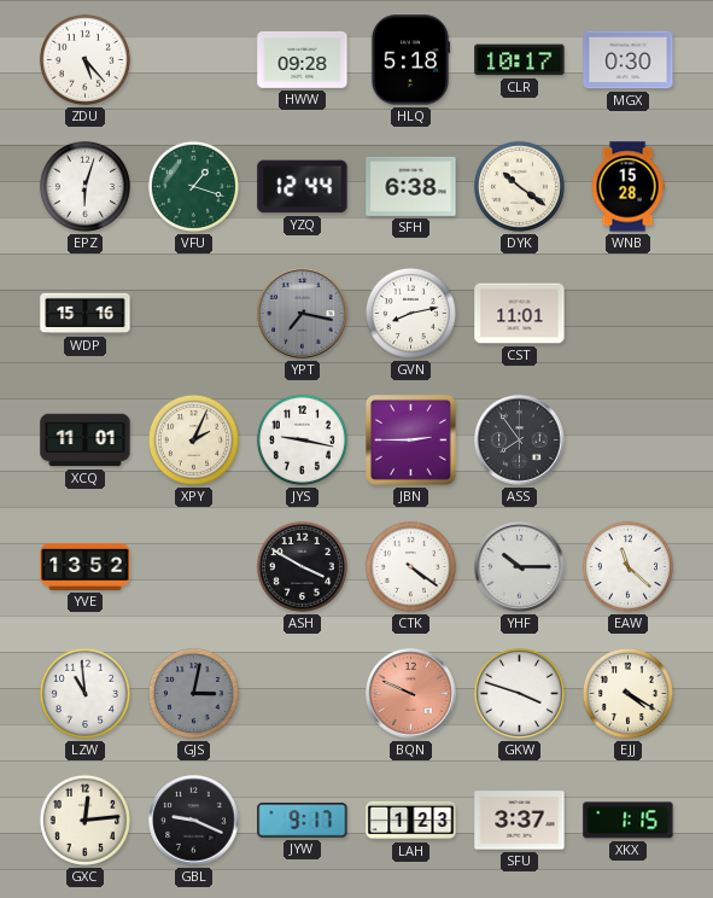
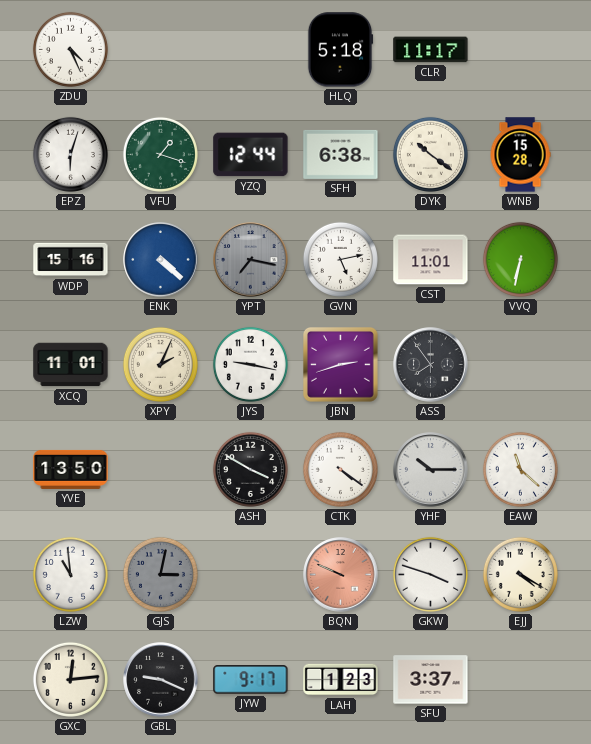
ZDU: 5:23 -> 4:26
HWW: 09:28 -> none
CLR: 10:17 -> 11:17
MGX: 0:30 -> none
ENK: none -> 4:22
GVN: 8:13 -> 5:13
VVQ: none -> 6:32
JBN: 2:45 -> 2:42
YVE: 13:52 -> 13:50
XKX: 1:15 -> none
